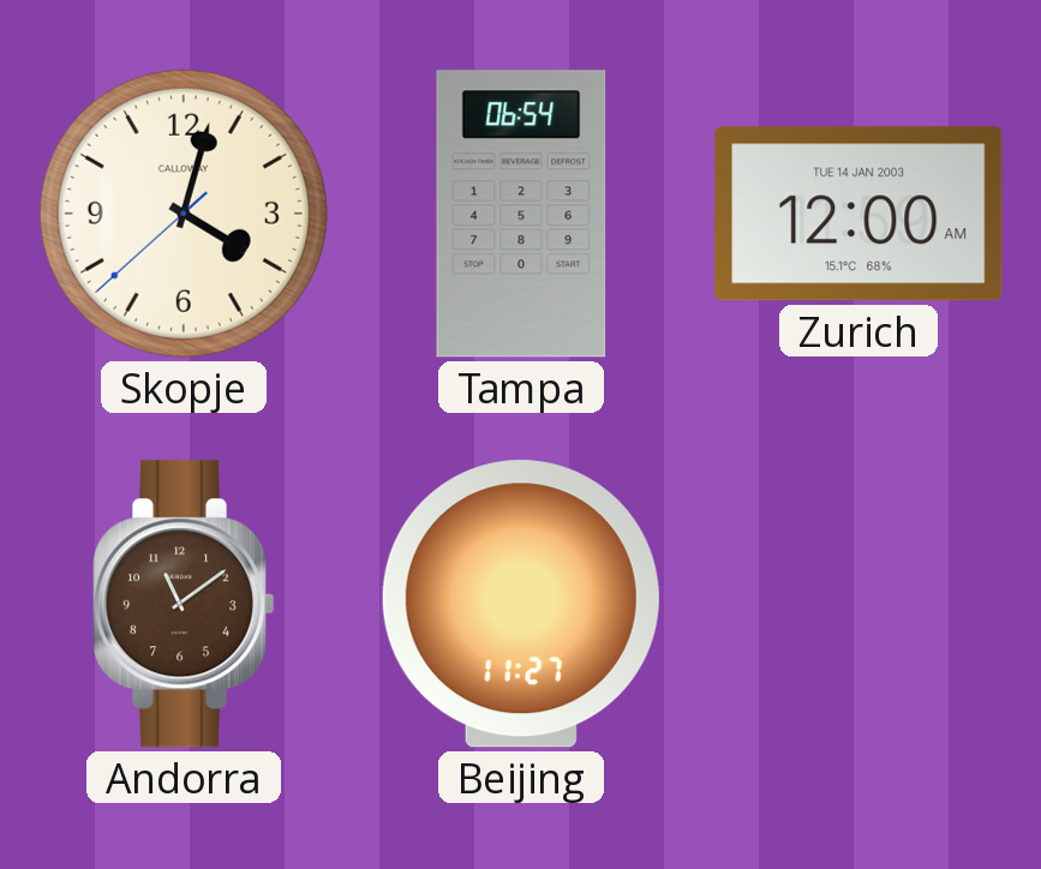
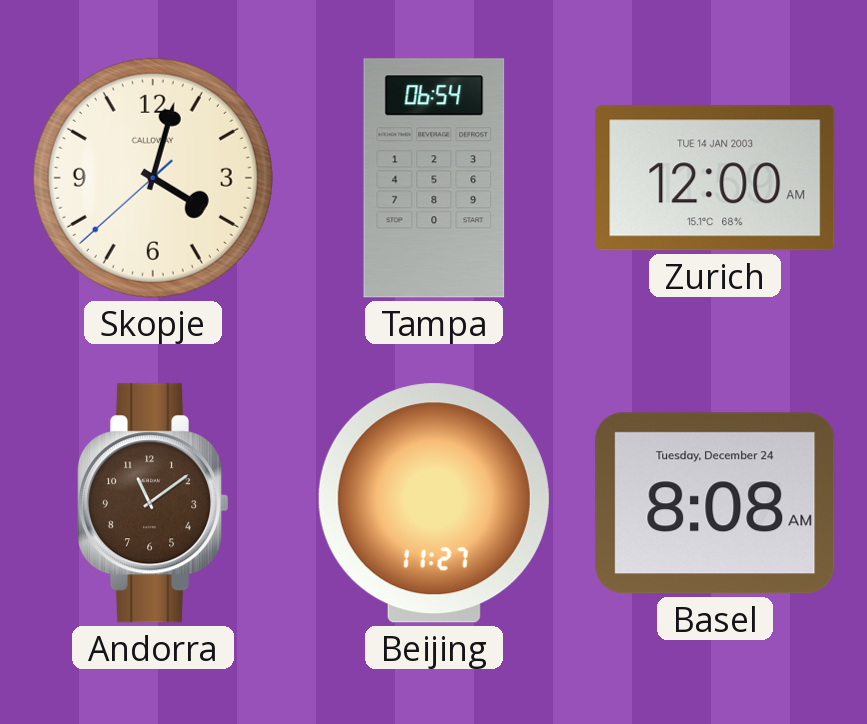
Basel: none -> 8:08
